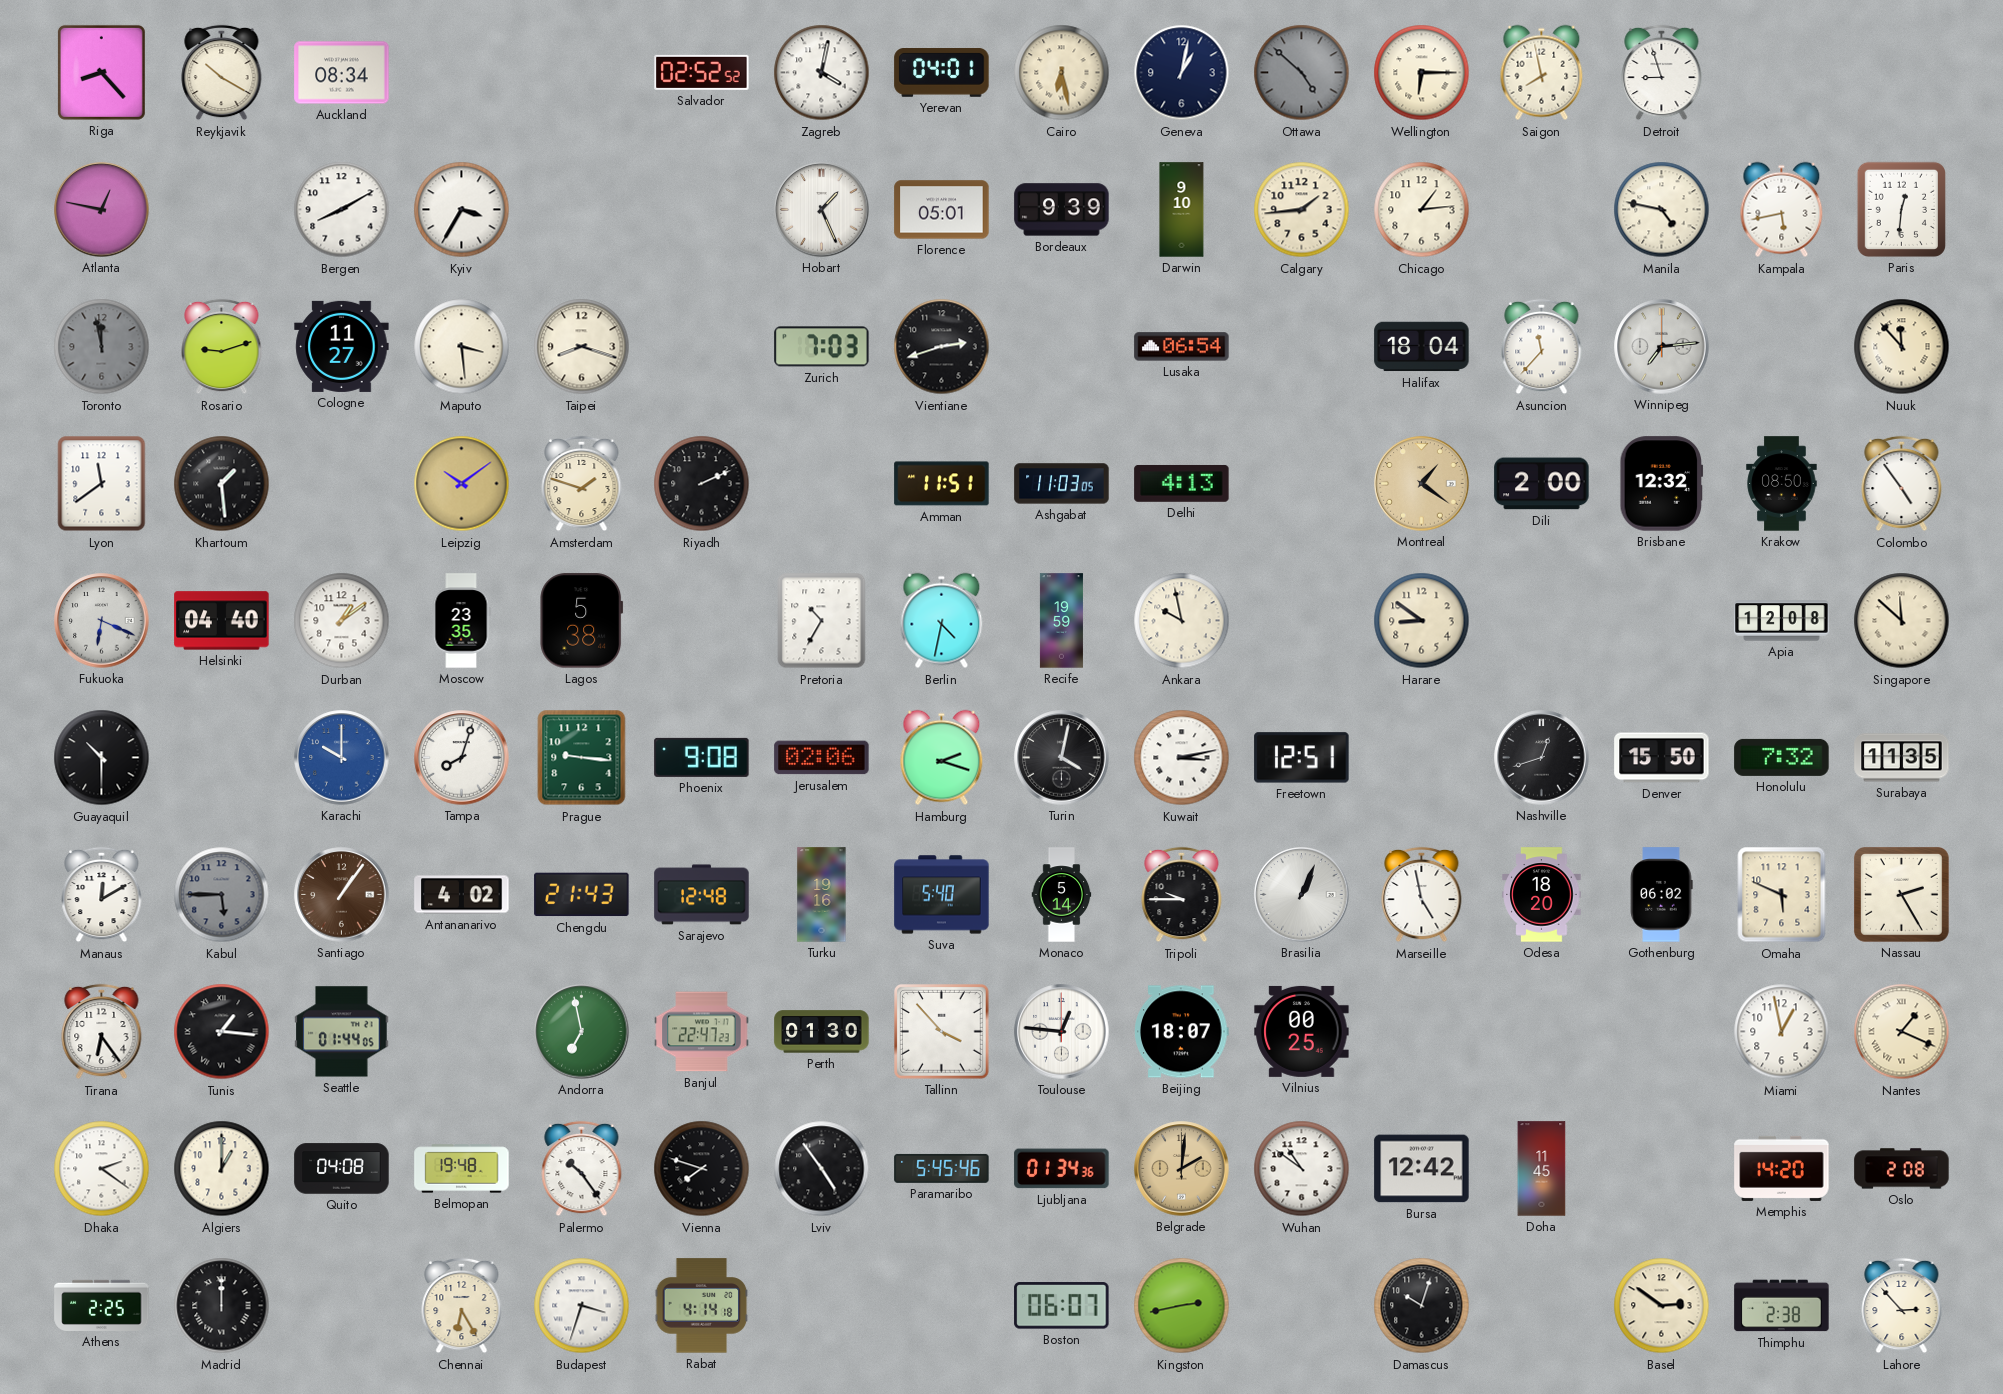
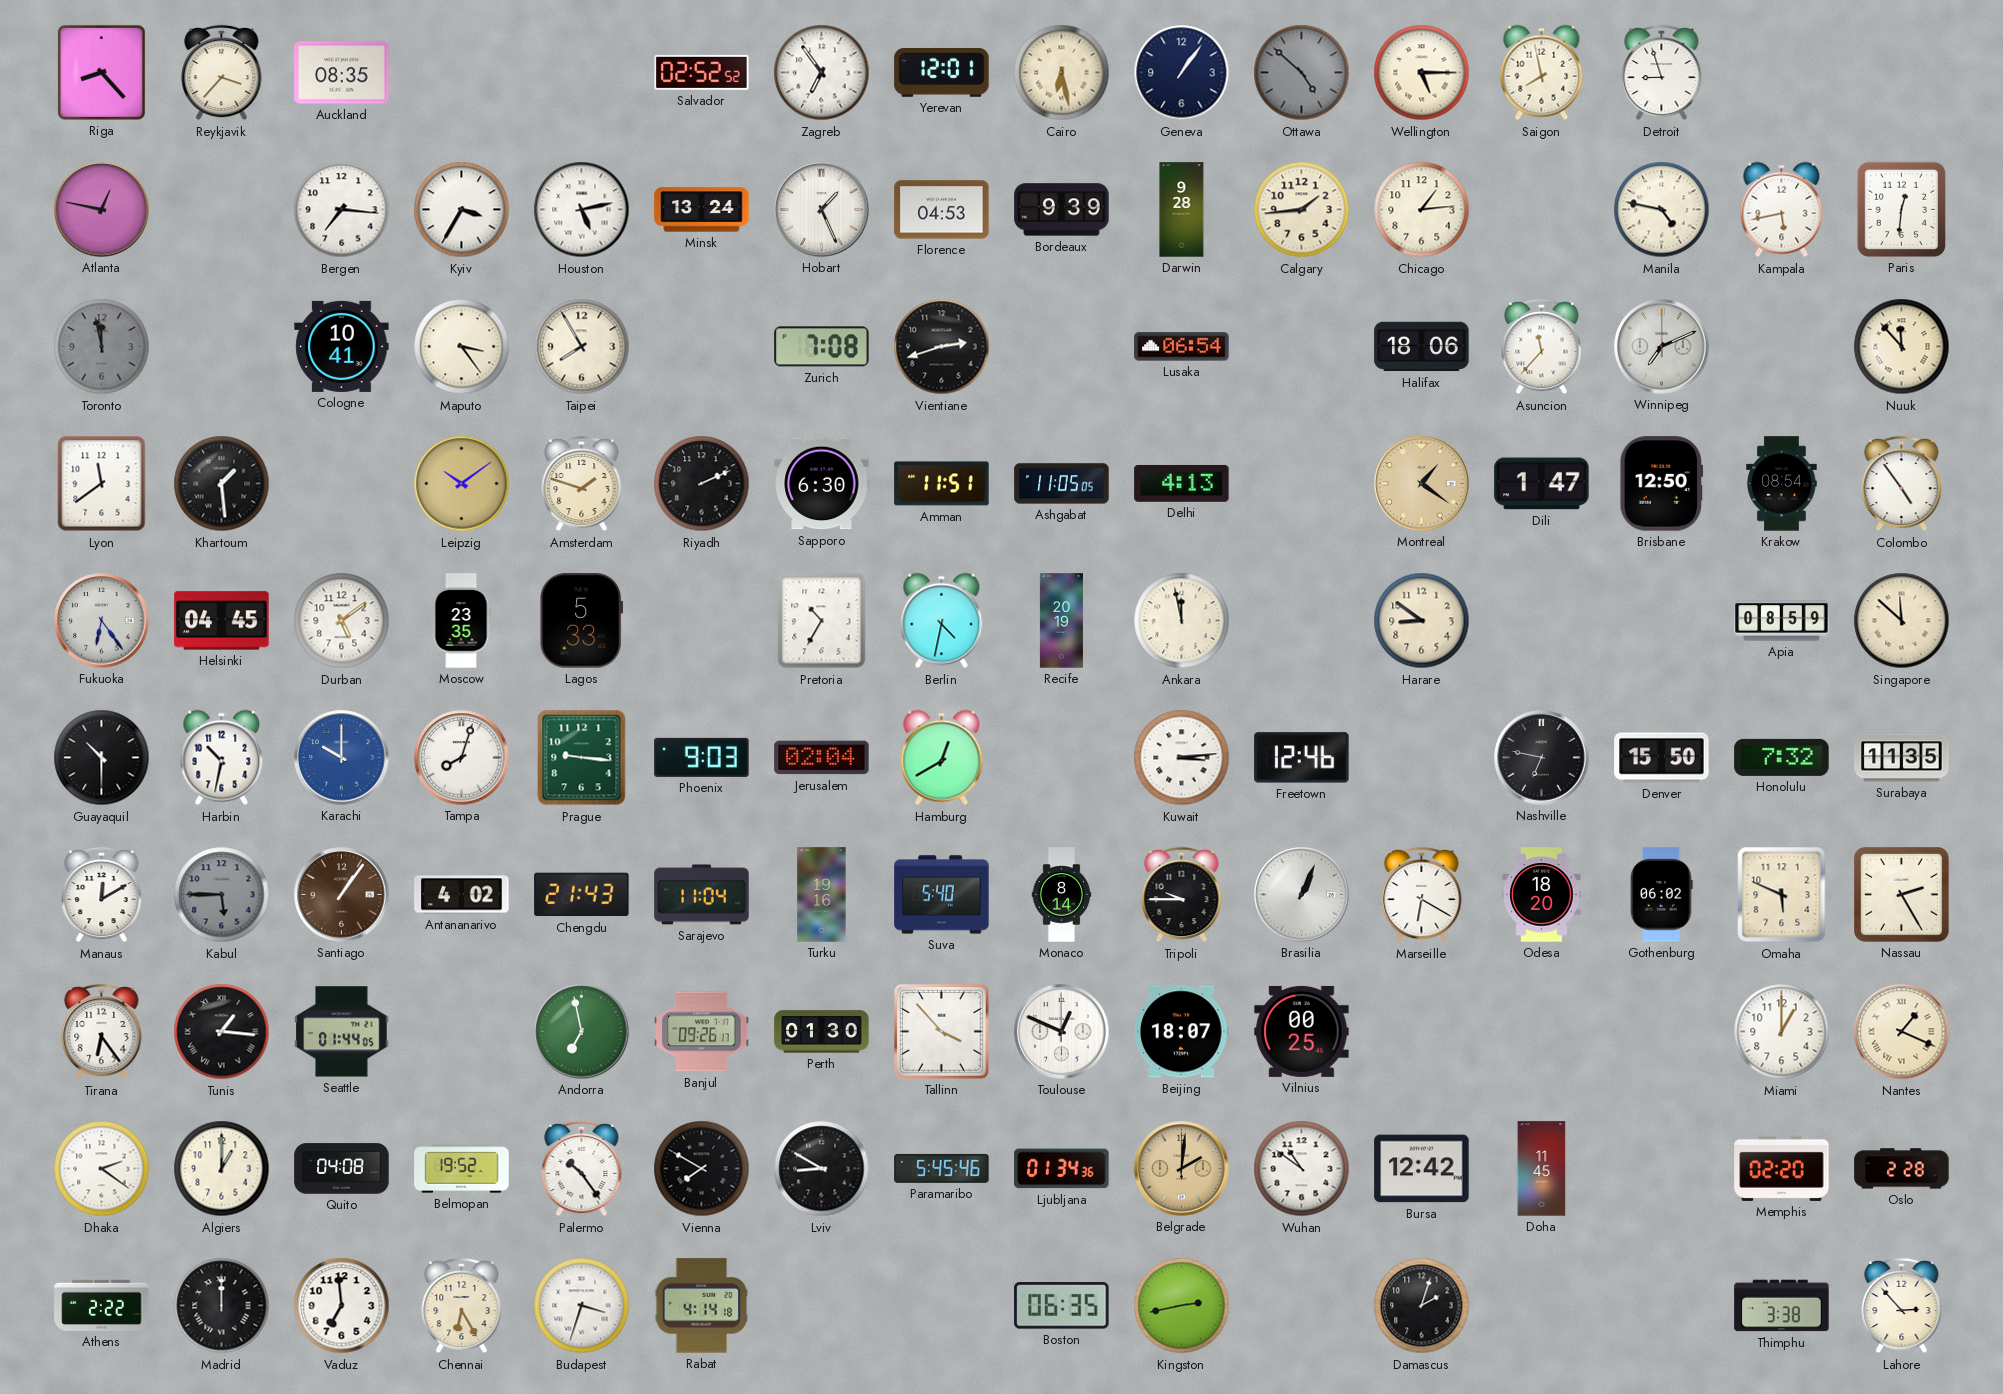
Reykjavik: 10:20 -> 3:37
Auckland: 08:34 -> 08:35
Zagreb: 4:02 -> 6:54
Yerevan: 04:01 -> 12:01
Geneva: 1:02 -> 1:06
Wellington: 6:15 -> 5:15
Bergen: 8:10 -> 7:16
Houston: none -> 5:13
Minsk: none -> 13:24
Florence: 05:01 -> 04:53
Darwin: 9:10 -> 9:28
Rosario: 9:12 -> none
Cologne: 11:27 -> 10:41
Maputo: 3:29 -> 3:24
Taipei: 8:18 -> 7:55
Zurich: 7:03 -> 7:08
Halifax: 18:04 -> 18:06
Winnipeg: 7:14 -> 7:11
Sapporo: none -> 6:30
Ashgabat: 11:03 -> 11:05
Dili: 2:00 -> 1:47
Brisbane: 12:32 -> 12:50
Krakow: 08:50 -> 08:54
Fukuoka: 6:19 -> 6:24
Helsinki: 04:40 -> 04:45
Durban: 1:09 -> 5:09
Lagos: 5:38 -> 5:33
Recife: 19:59 -> 20:19
Ankara: 9:58 -> 11:58
Apia: 12:08 -> 08:59
Harbin: none -> 10:32
Phoenix: 9:08 -> 9:03
Jerusalem: 02:06 -> 02:04
Hamburg: 2:18 -> 12:40
Turin: 4:02 -> none
Kuwait: 3:13 -> 3:14
Freetown: 12:51 -> 12:46
Nashville: 12:42 -> 6:47
Sarajevo: 12:48 -> 11:04
Monaco: 5:14 -> 8:14
Marseille: 4:58 -> 6:20
Banjul: 22:47 -> 09:26
Toulouse: 12:46 -> 12:49
Miami: 12:58 -> 1:00
Belmopan: 19:48 -> 19:52
Vienna: 7:48 -> 7:50
Lviv: 4:54 -> 8:50
Memphis: 14:20 -> 02:20
Oslo: 2:08 -> 2:28
Athens: 2:25 -> 2:22
Vaduz: none -> 6:59
Boston: 06:07 -> 06:35
Damascus: 10:03 -> 2:03
Basel: 2:51 -> none
Thimphu: 2:38 -> 3:38
